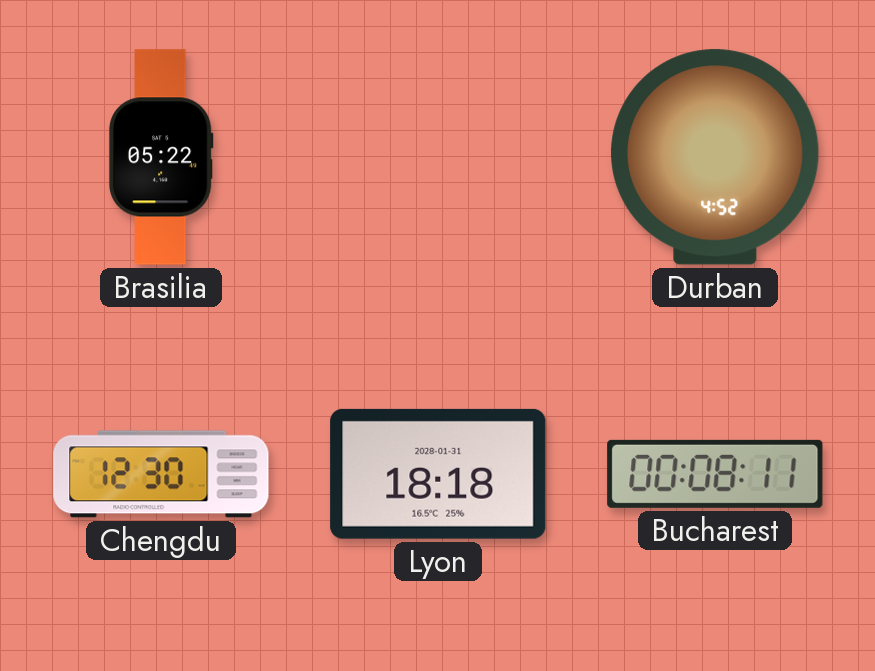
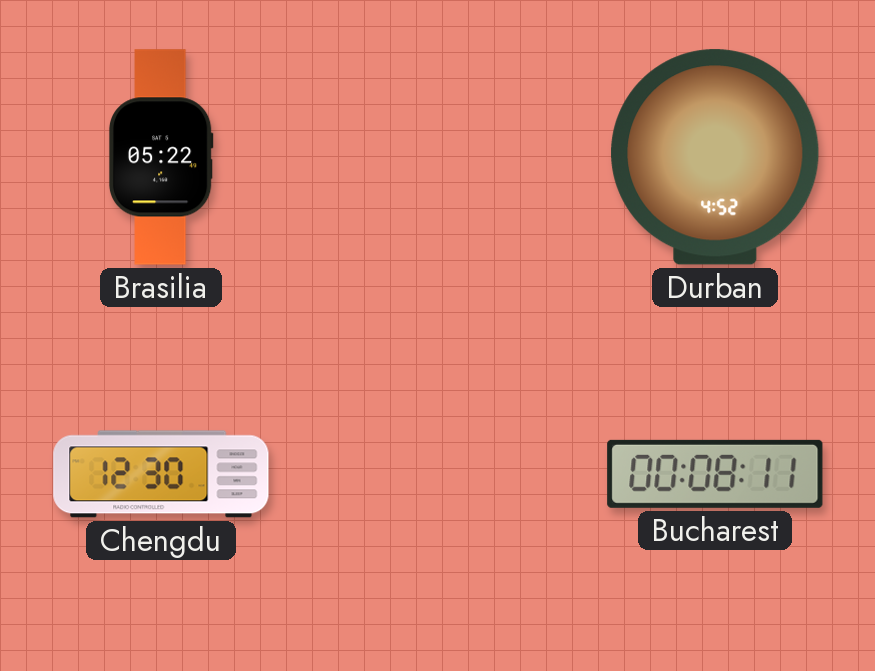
Lyon: 18:18 -> none
